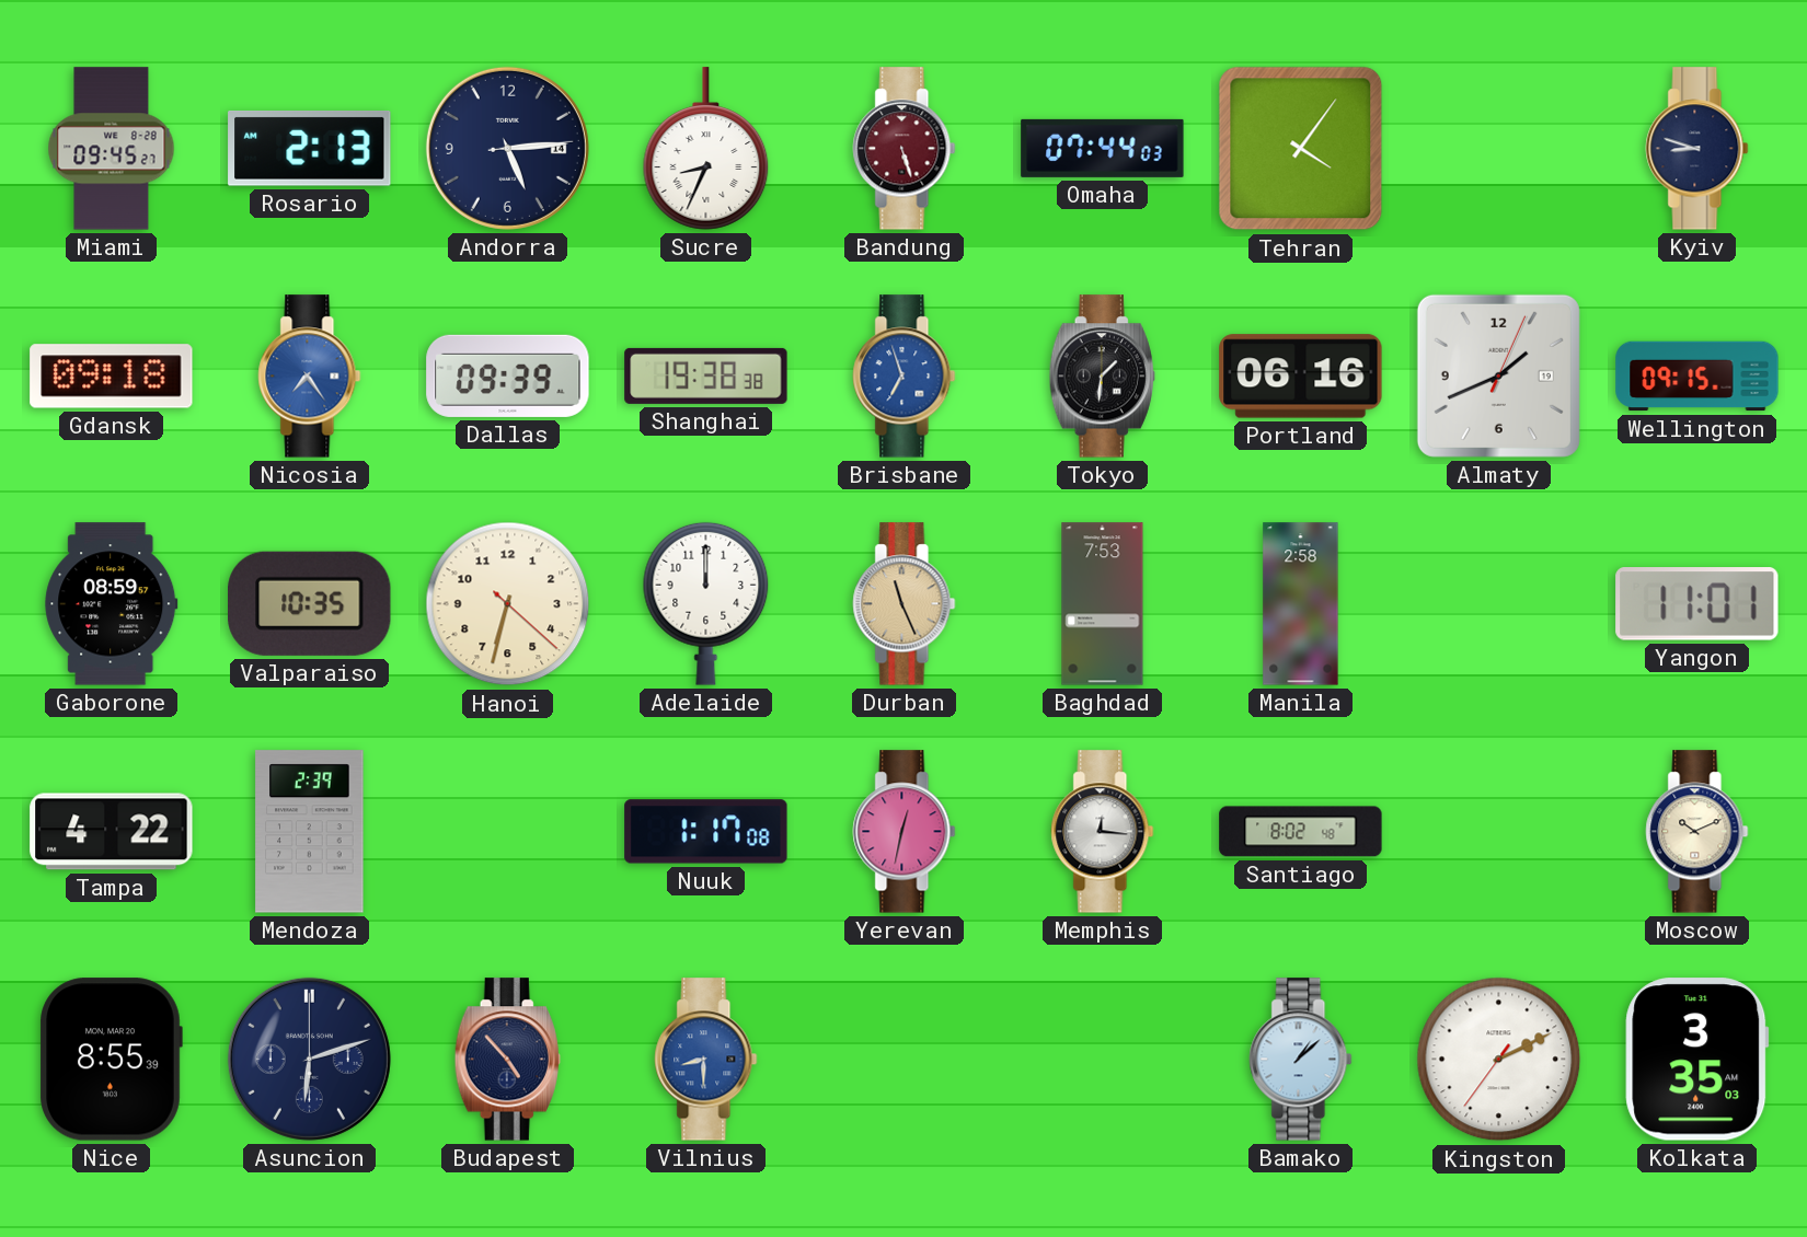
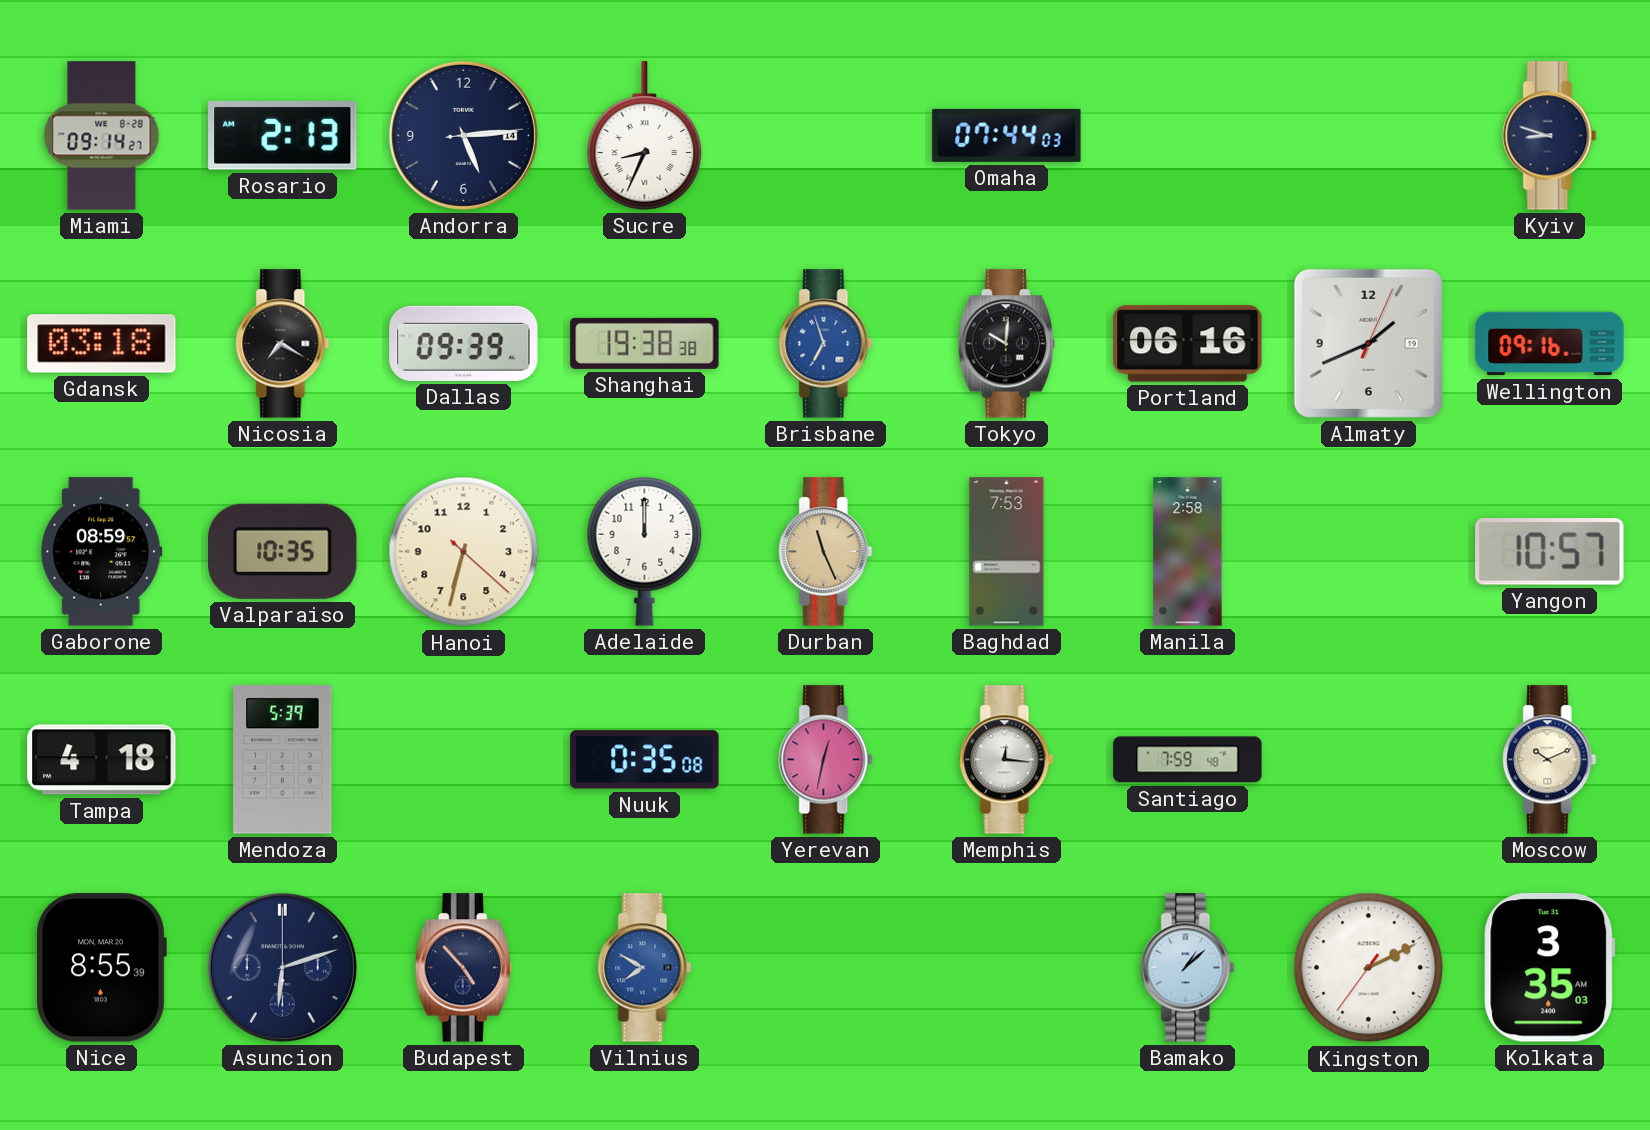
Miami: 09:45 -> 09:14
Bandung: 5:27 -> none
Tehran: 4:06 -> none
Gdansk: 09:18 -> 03:18
Nicosia: 7:24 -> 7:20
Nicosia dial: blue -> black
Tokyo: 1:31 -> 10:01
Wellington: 09:15 -> 09:16
Yangon: 11:01 -> 10:57
Tampa: 4:22 -> 4:18
Mendoza: 2:39 -> 5:39
Nuuk: 1:17 -> 0:35
Santiago: 8:02 -> 7:59
Vilnius: 8:30 -> 7:50
